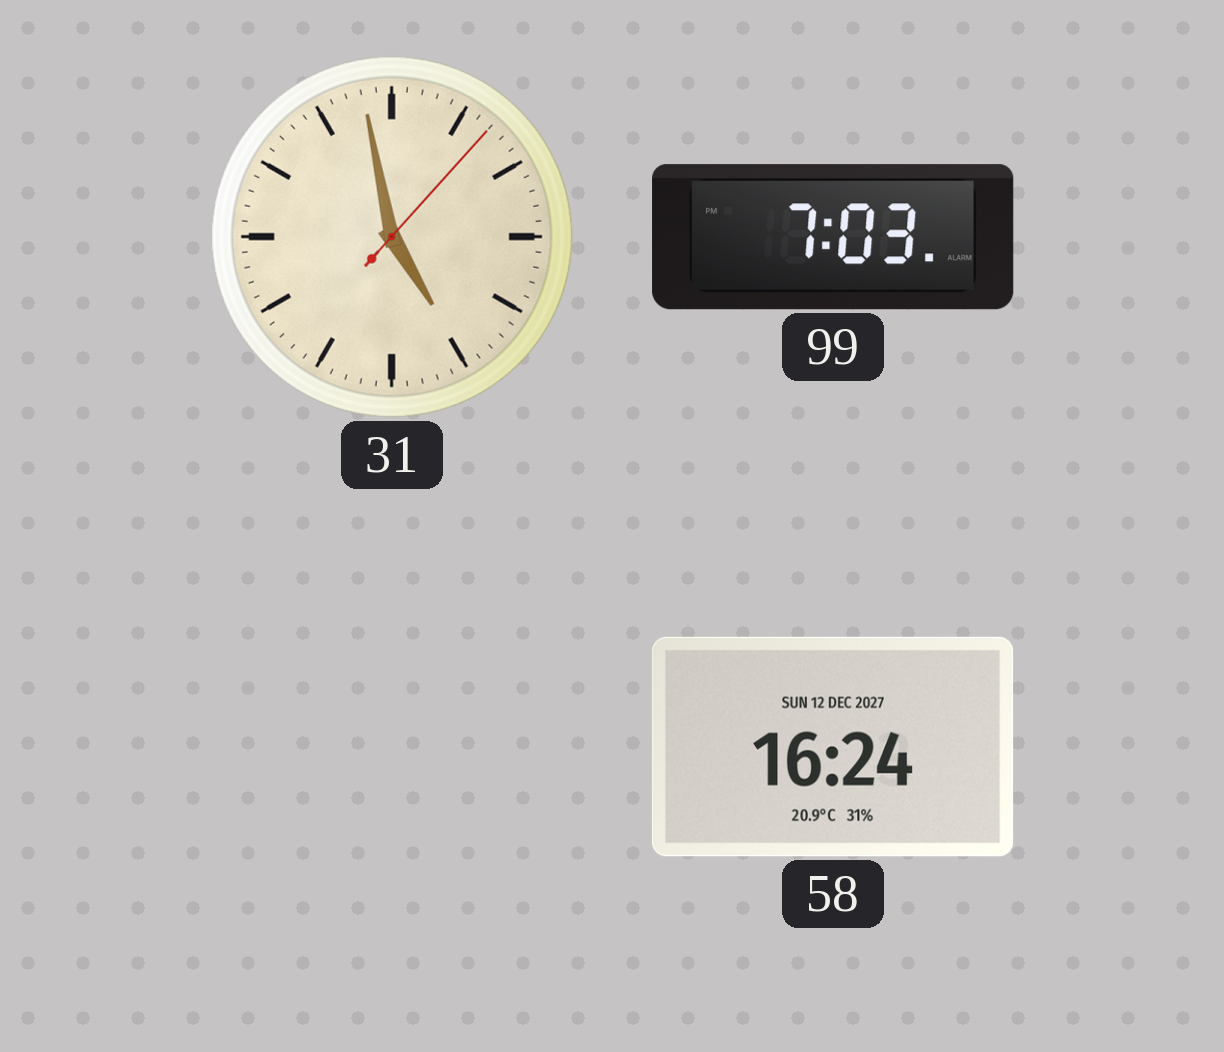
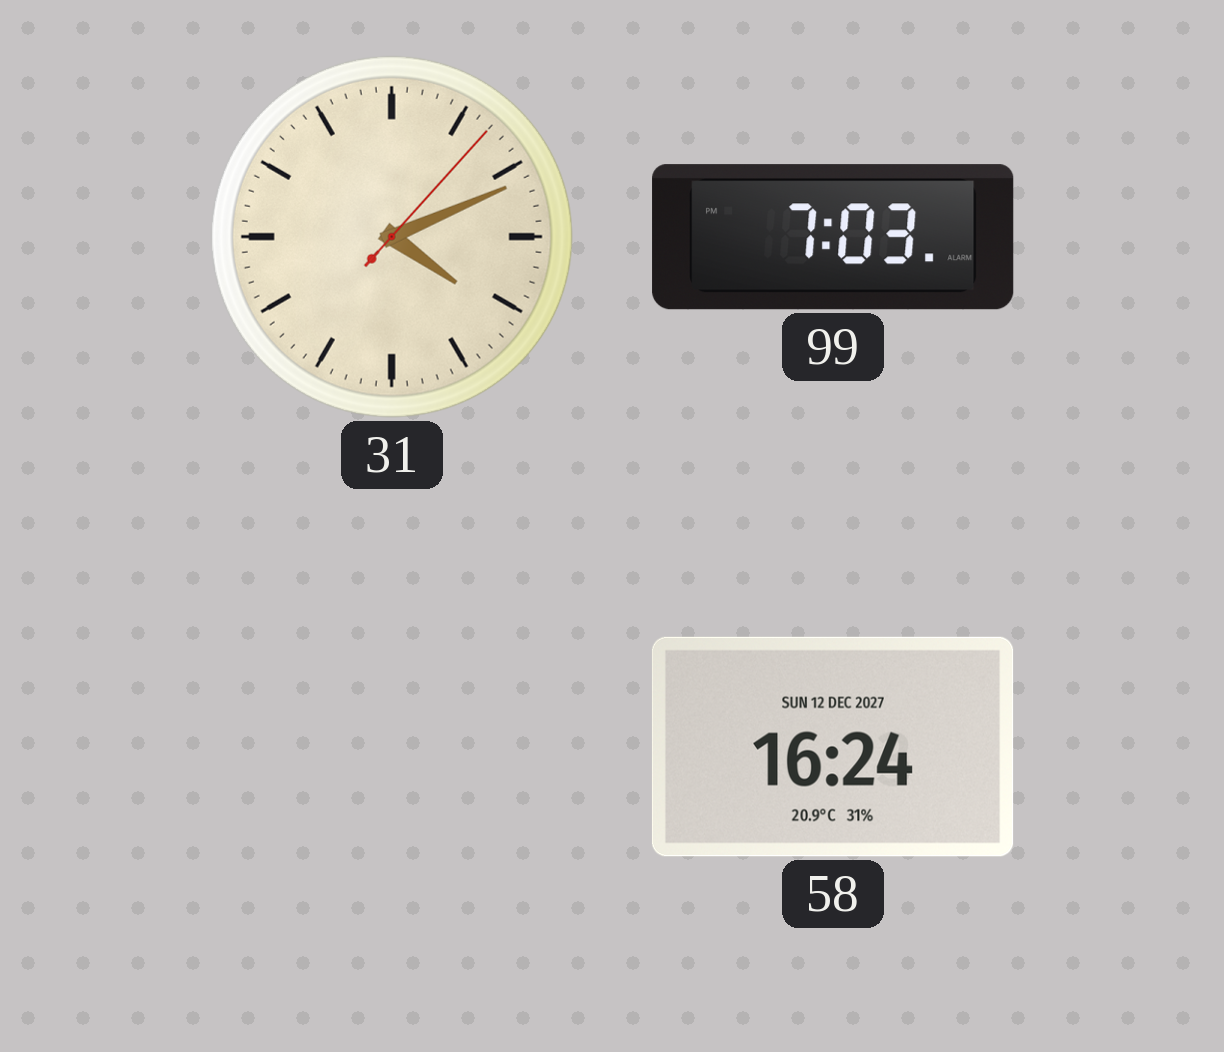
31: 4:58 -> 4:11
